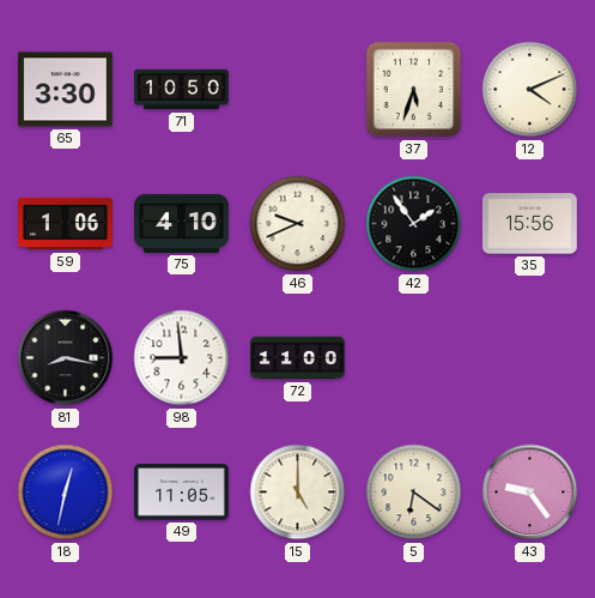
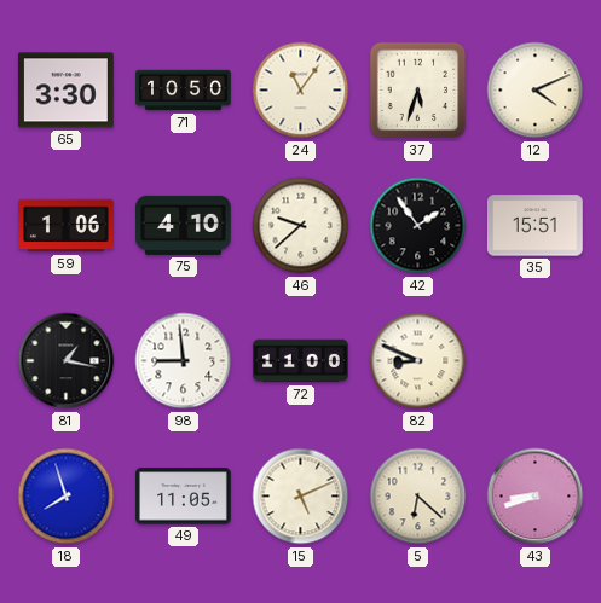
24: none -> 11:06
46: 9:41 -> 9:38
35: 15:56 -> 15:51
81: 8:17 -> 1:17
82: none -> 8:49
18: 12:32 -> 7:57
15: 5:00 -> 5:11
5: 6:21 -> 6:22
43: 9:24 -> 8:42
